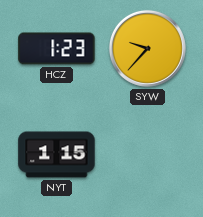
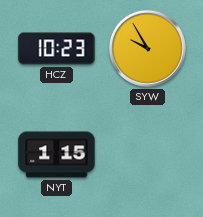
HCZ: 1:23 -> 10:23
SYW: 9:37 -> 9:55
